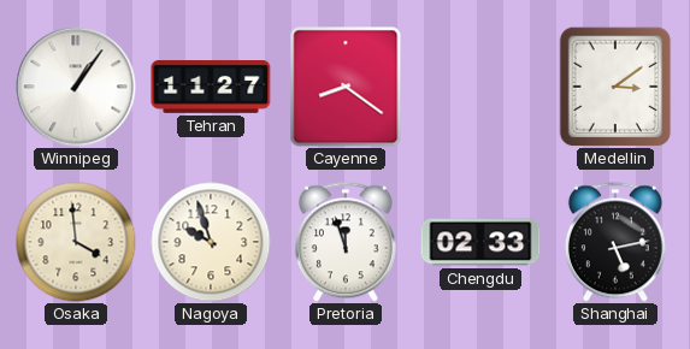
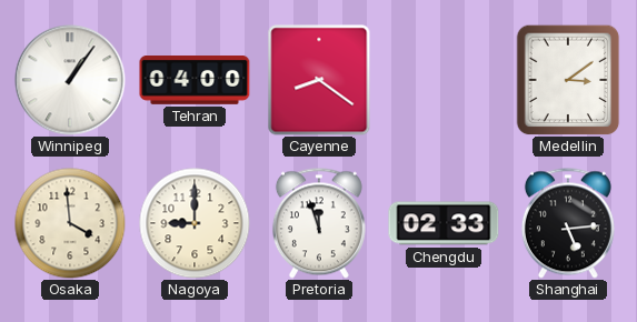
Tehran: 11:27 -> 04:00
Nagoya: 9:57 -> 9:00
Shanghai: 5:13 -> 5:14
